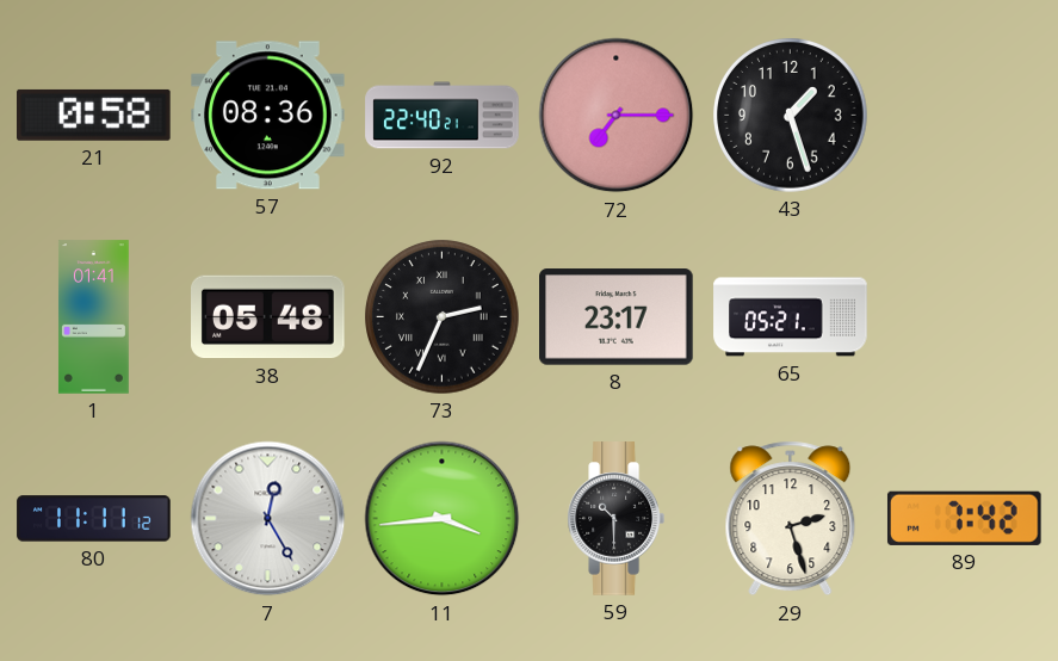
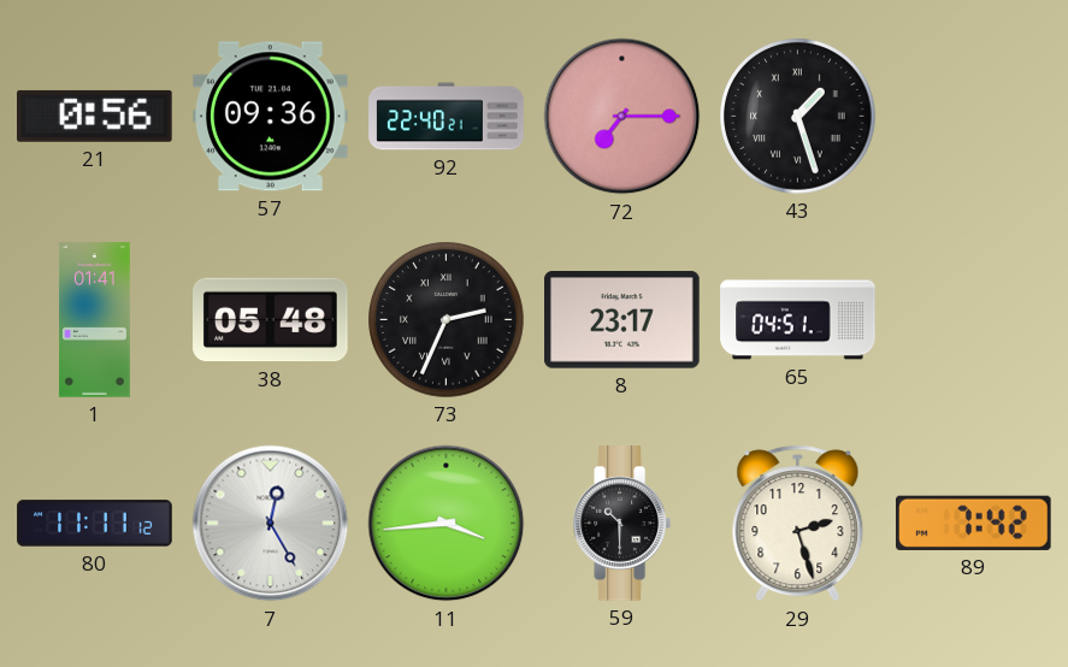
21: 0:58 -> 0:56
57: 08:36 -> 09:36
43 numerals: Arabic -> Roman
65: 05:21 -> 04:51
